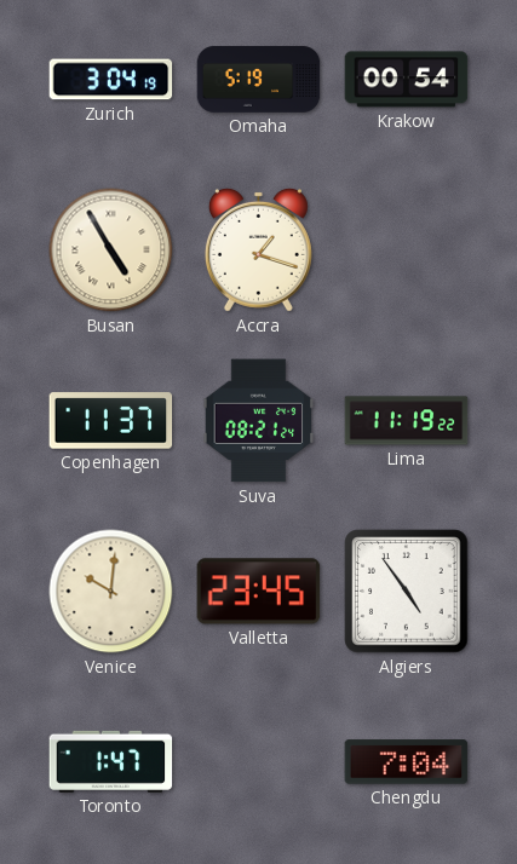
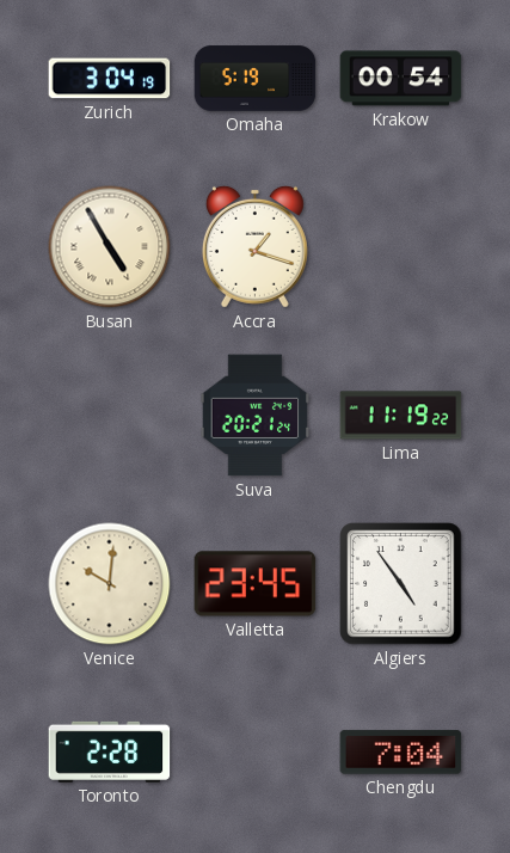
Copenhagen: 11:37 -> none
Suva: 08:21 -> 20:21
Toronto: 1:47 -> 2:28
